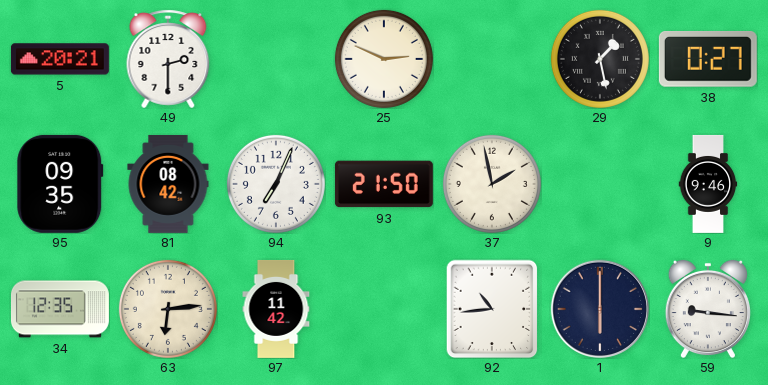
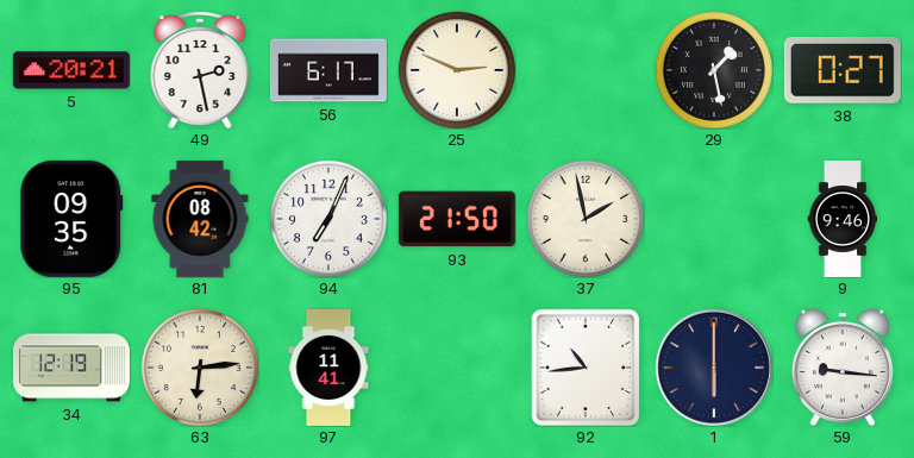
49: 2:30 -> 2:28
56: none -> 6:17
34: 12:35 -> 12:19
97: 11:42 -> 11:41
